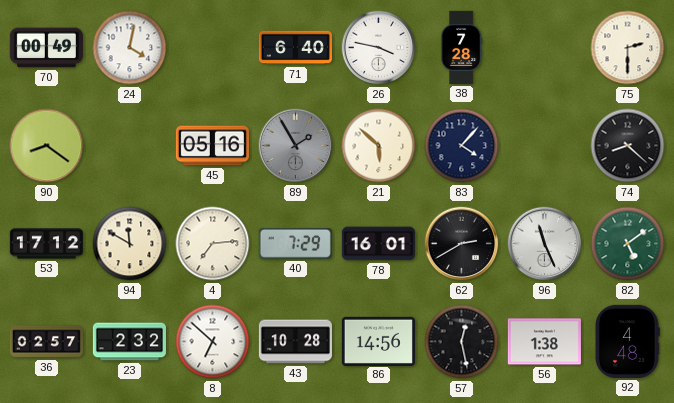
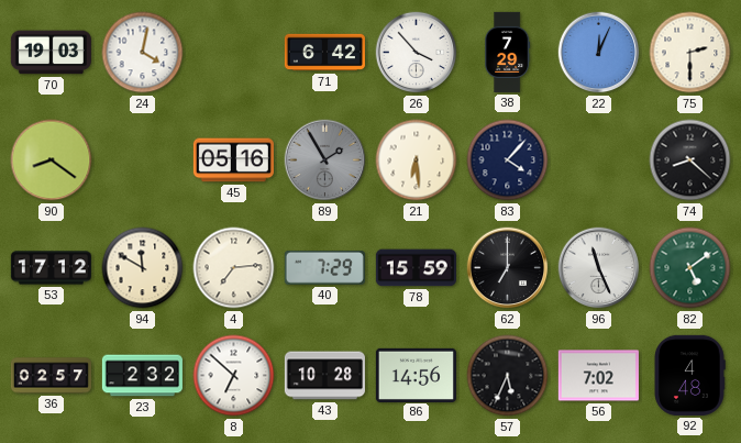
70: 00:49 -> 19:03
71: 6:40 -> 6:42
26: 3:47 -> 3:53
38: 7:28 -> 7:29
22: none -> 12:04
21: 5:52 -> 6:29
78: 16:01 -> 15:59
62: 2:40 -> 7:00
57: 12:28 -> 5:34
56: 1:38 -> 7:02
